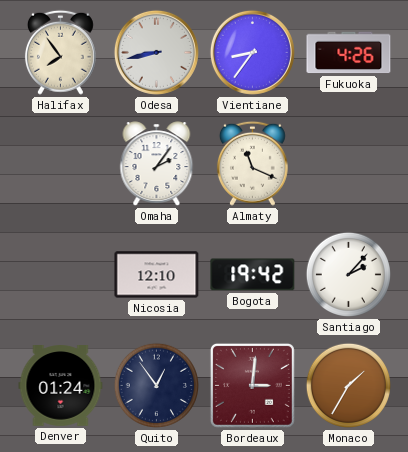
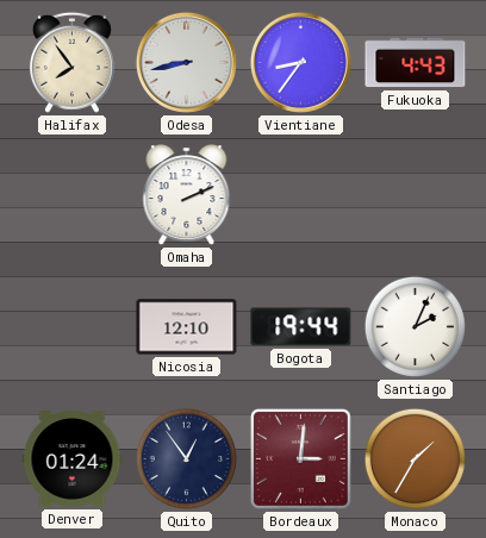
Fukuoka: 4:26 -> 4:43
Omaha: 2:06 -> 2:11
Almaty: 11:19 -> none
Bogota: 19:42 -> 19:44
Santiago: 2:07 -> 2:04
